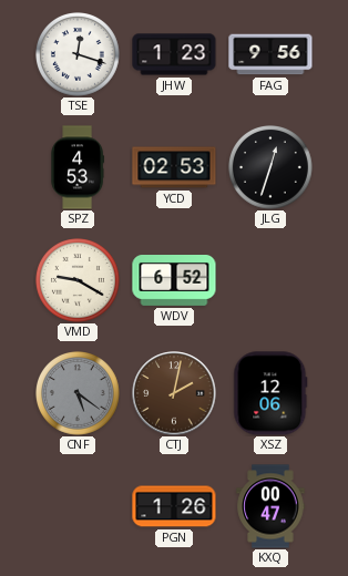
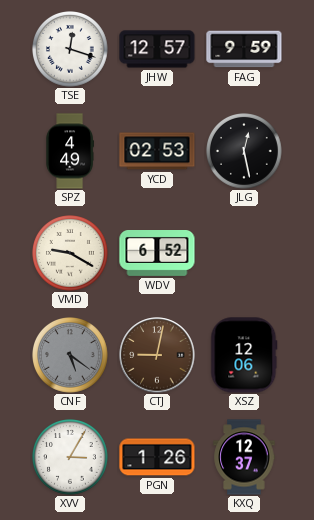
JHW: 1:23 -> 12:57
FAG: 9:56 -> 9:59
SPZ: 4:53 -> 4:49
JLG: 12:33 -> 12:28
CTJ: 2:02 -> 9:02
XVV: none -> 3:05
KXQ: 00:47 -> 12:37
